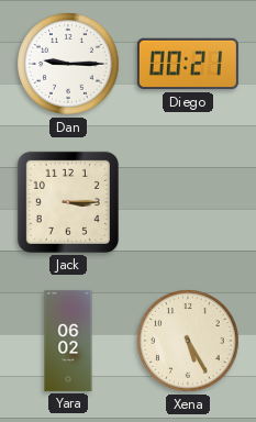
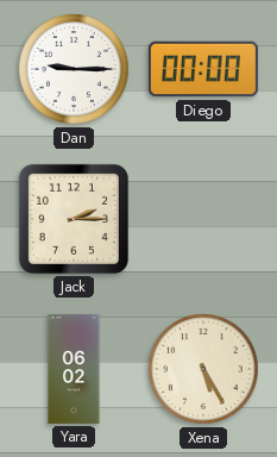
Diego: 00:21 -> 00:00
Jack: 3:15 -> 2:15
